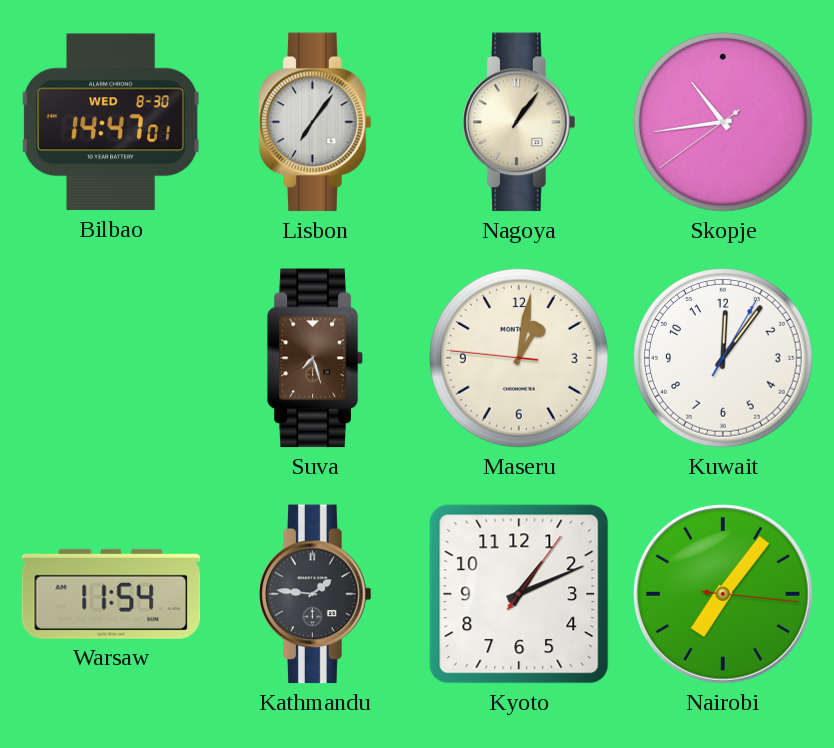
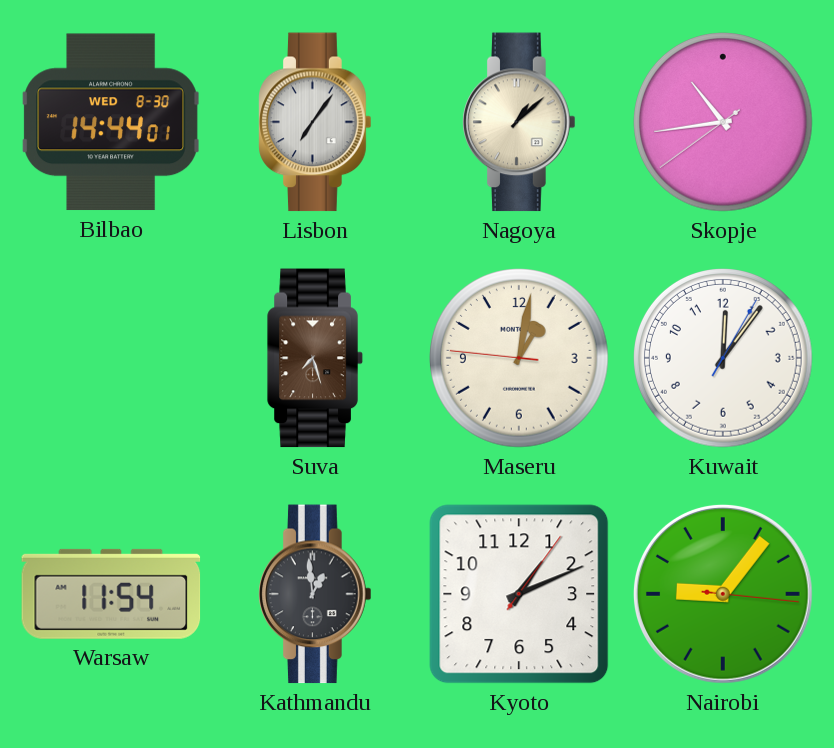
Bilbao: 14:47 -> 14:44
Nagoya: 1:06 -> 1:08
Kathmandu: 1:46 -> 12:59
Nairobi: 7:06 -> 9:06
